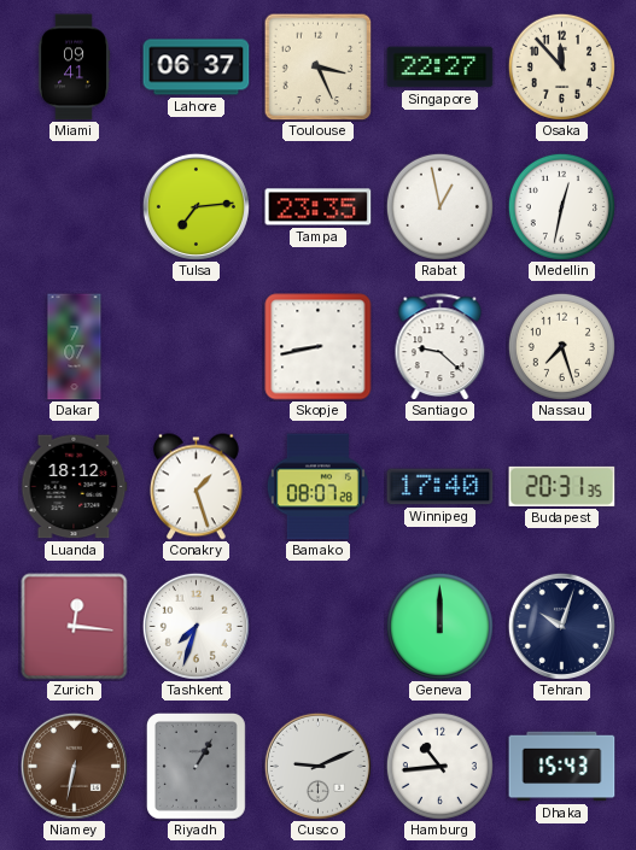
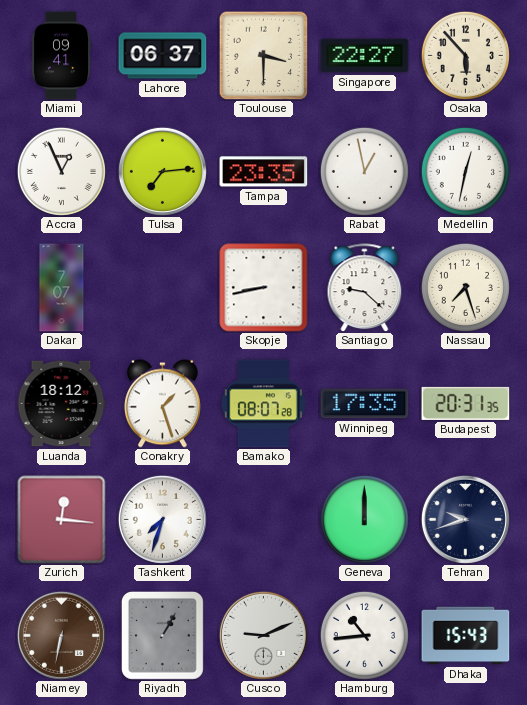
Toulouse: 3:26 -> 3:30
Osaka: 11:53 -> 5:53
Accra: none -> 12:56
Winnipeg: 17:40 -> 17:35
Tehran: 10:03 -> 9:42
